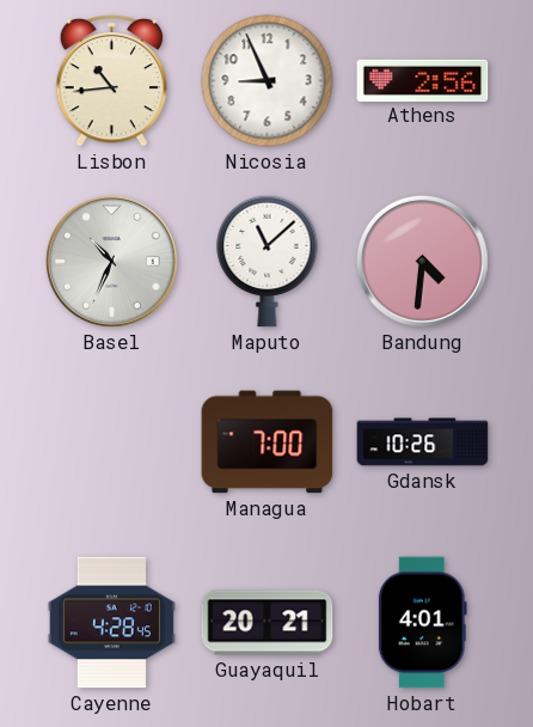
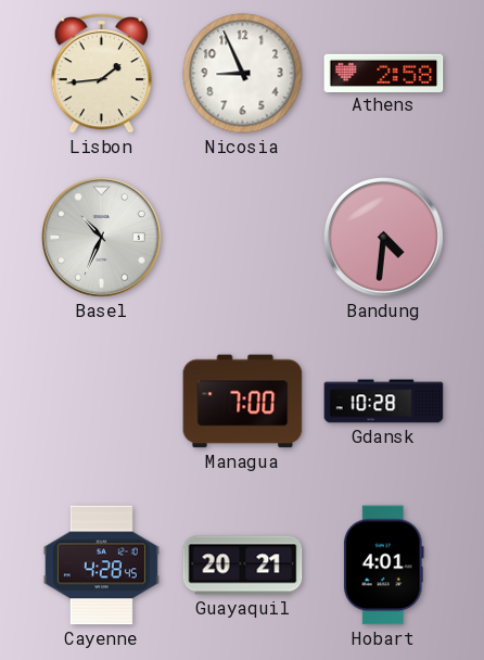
Lisbon: 10:44 -> 1:44
Athens: 2:56 -> 2:58
Maputo: 11:08 -> none
Gdansk: 10:26 -> 10:28
